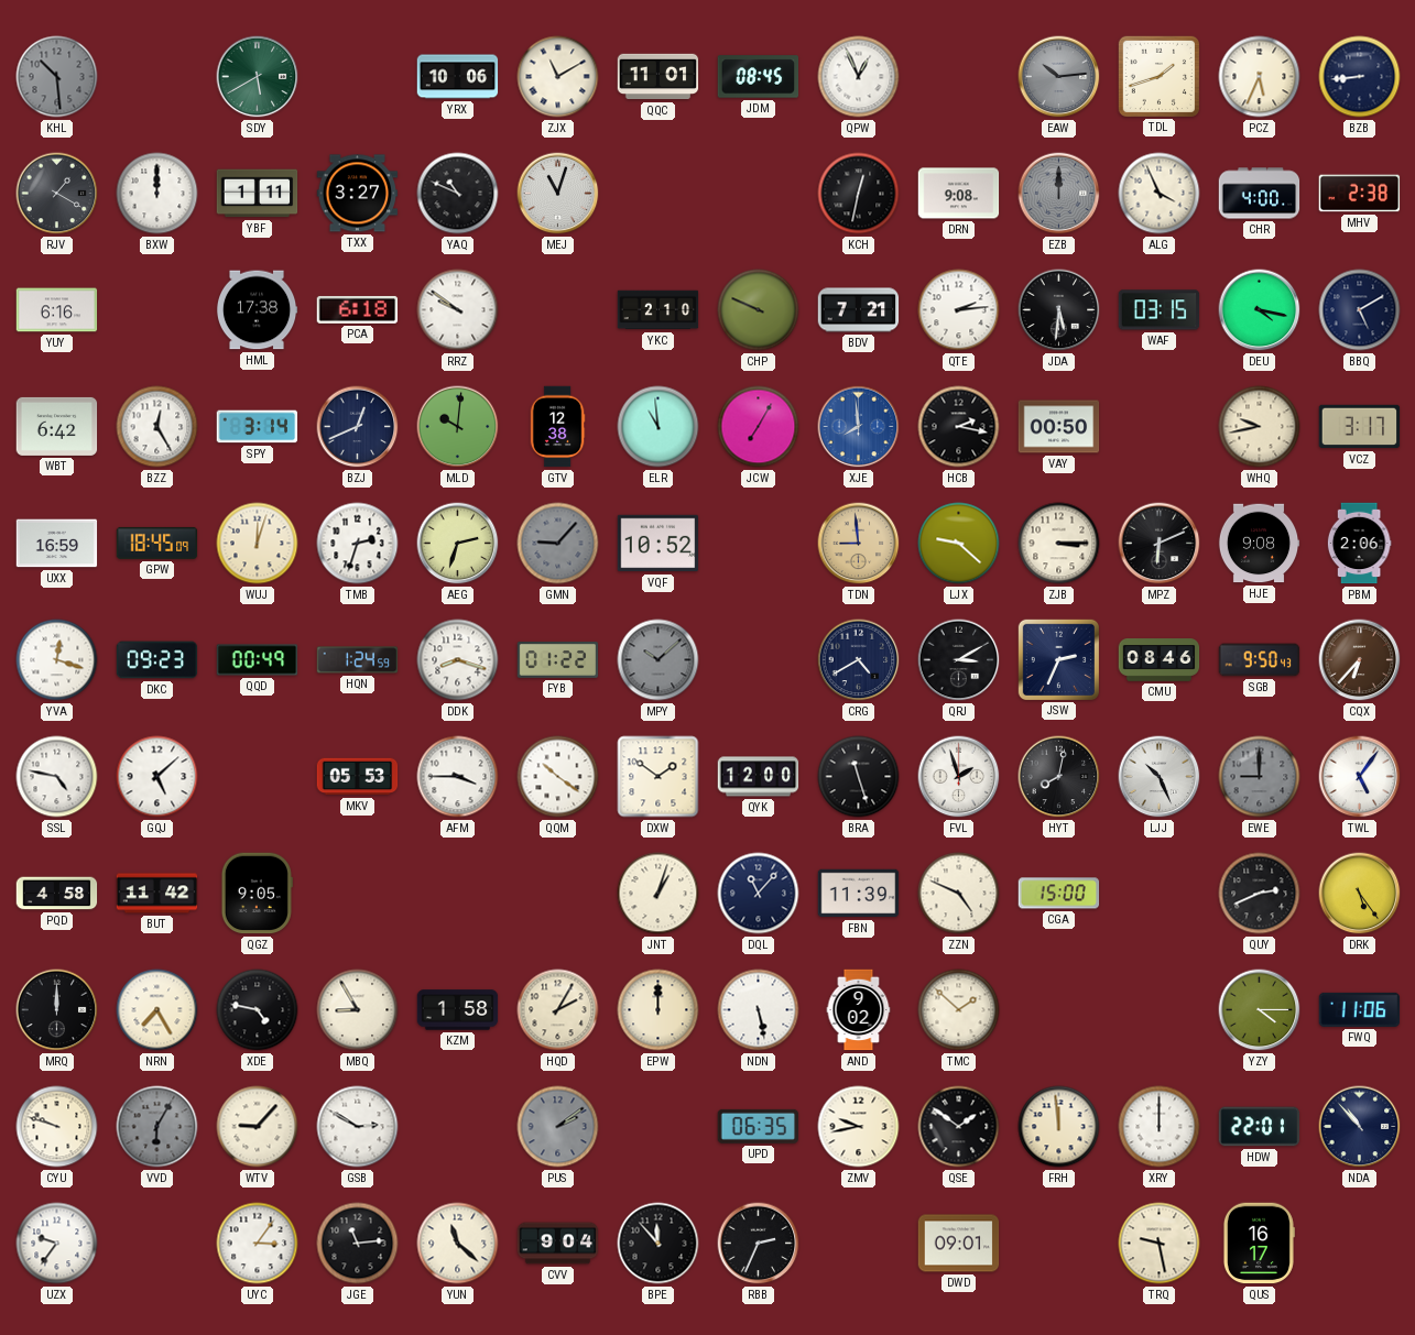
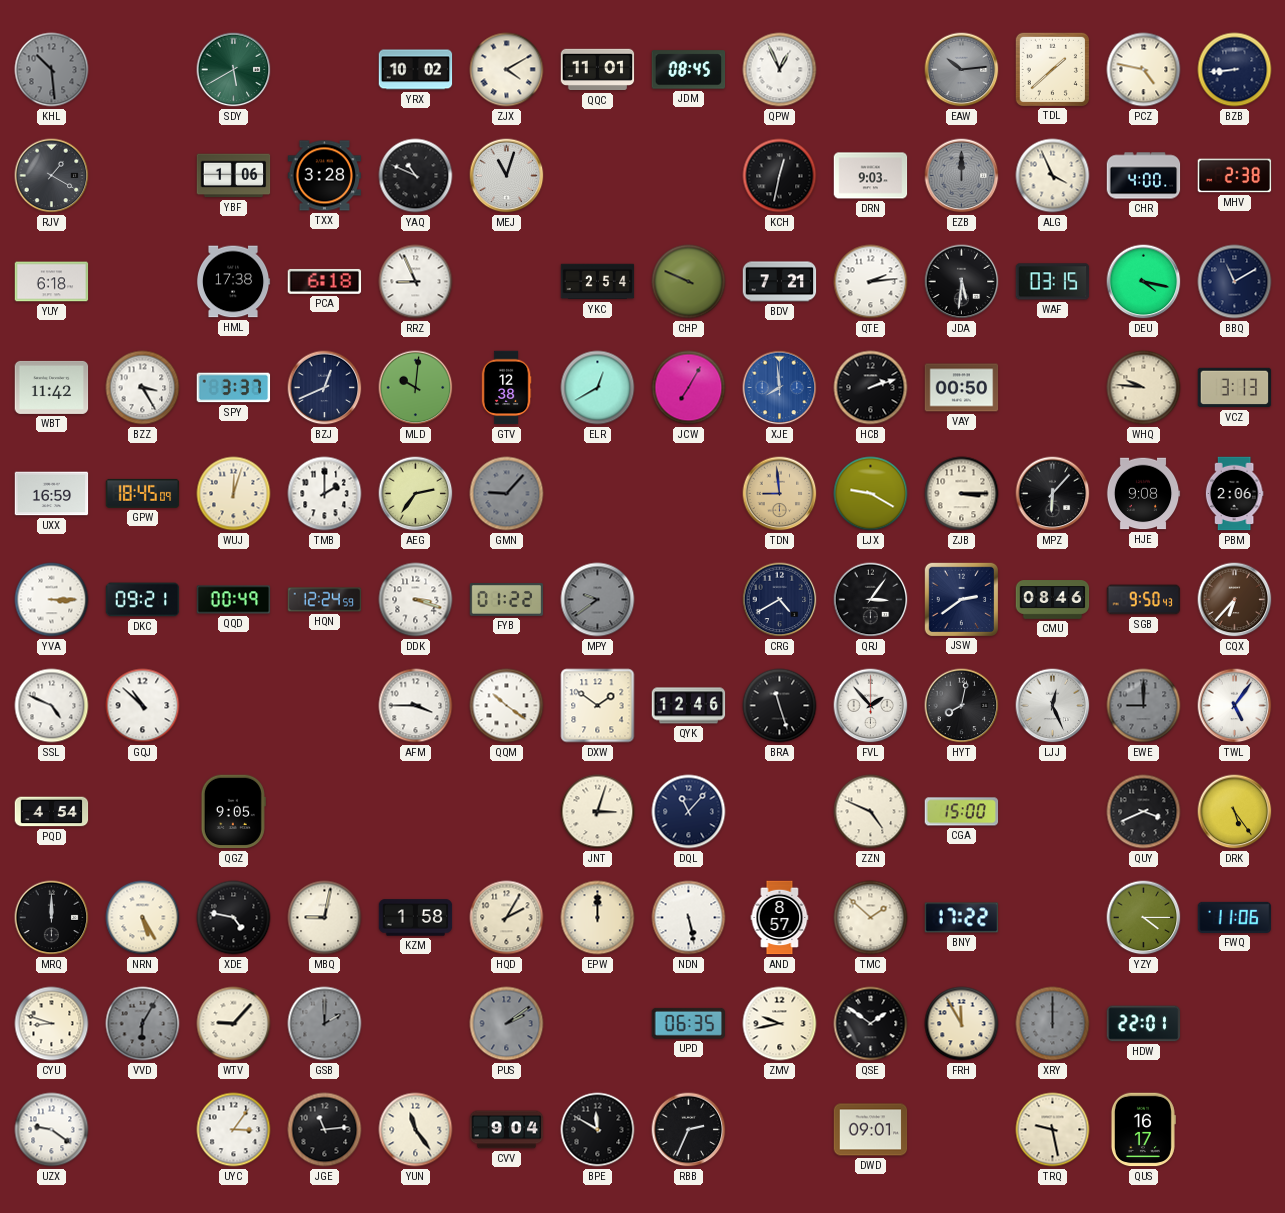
YRX: 10:06 -> 10:02
ZJX: 11:10 -> 4:10
TDL: 1:42 -> 1:38
PCZ: 5:34 -> 4:47
BXW: 12:00 -> none
YBF: 1:11 -> 1:06
TXX: 3:27 -> 3:28
DRN: 9:08 -> 9:03
YUY: 6:16 -> 6:18
RRZ: 9:51 -> 8:56
YKC: 2:10 -> 2:54
BBQ: 5:10 -> 11:10
WBT: 6:42 -> 11:42
BZZ: 12:25 -> 3:25
SPY: 3:14 -> 3:37
ELR: 10:59 -> 12:40
HCB: 2:17 -> 2:12
WHQ: 9:43 -> 9:46
VCZ: 3:17 -> 3:13
TMB: 2:33 -> 2:00
AEG: 2:33 -> 2:36
VQF: 10:52 -> none
LJX: 9:22 -> 9:20
MPZ: 6:11 -> 6:07
YVA: 12:18 -> 3:15
DKC: 09:23 -> 09:21
HQN: 1:24 -> 12:24
DDK: 8:18 -> 3:18
MPY: 10:08 -> 9:39
QRJ: 3:10 -> 3:06
JSW: 2:34 -> 2:39
SSL: 4:47 -> 4:49
GQJ: 5:08 -> 10:52
MKV: 05:53 -> none
QYK: 12:00 -> 12:46
FVL: 1:57 -> 1:53
LJJ: 10:26 -> 12:26
PQD: 4:58 -> 4:54
BUT: 11:42 -> none
JNT: 1:03 -> 3:03
FBN: 11:39 -> none
QUY: 2:41 -> 3:41
NRN: 7:25 -> 5:25
MBQ: 8:55 -> 9:02
AND: 9:02 -> 8:57
BNY: none -> 17:22
CYU: 9:48 -> 8:48
GSB: 2:50 -> 2:00
GSB dial: white -> grey
FRH: 11:59 -> 11:55
XRY dial: white -> grey
NDA: 10:53 -> none
UZX: 9:36 -> 9:21
YUN: 11:22 -> 11:24
BPE: 11:53 -> 11:50
